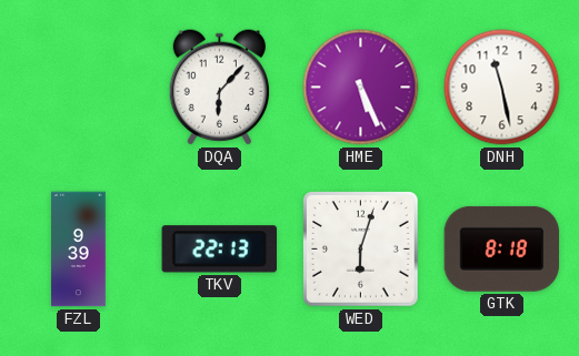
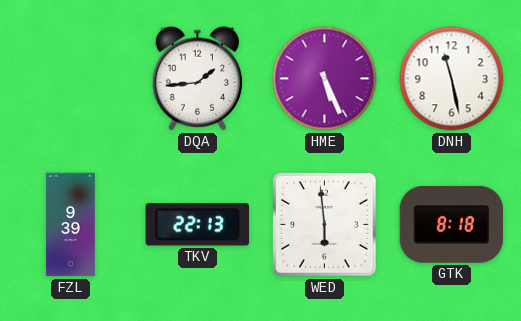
DQA: 6:07 -> 1:44
WED: 6:03 -> 5:59
